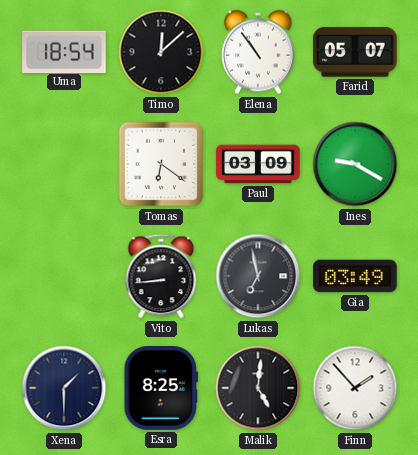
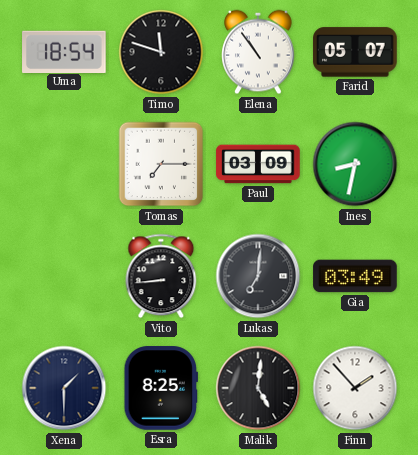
Timo: 12:08 -> 11:48
Tomas: 6:21 -> 7:15
Ines: 9:20 -> 8:32
Lukas: 6:58 -> 7:01
